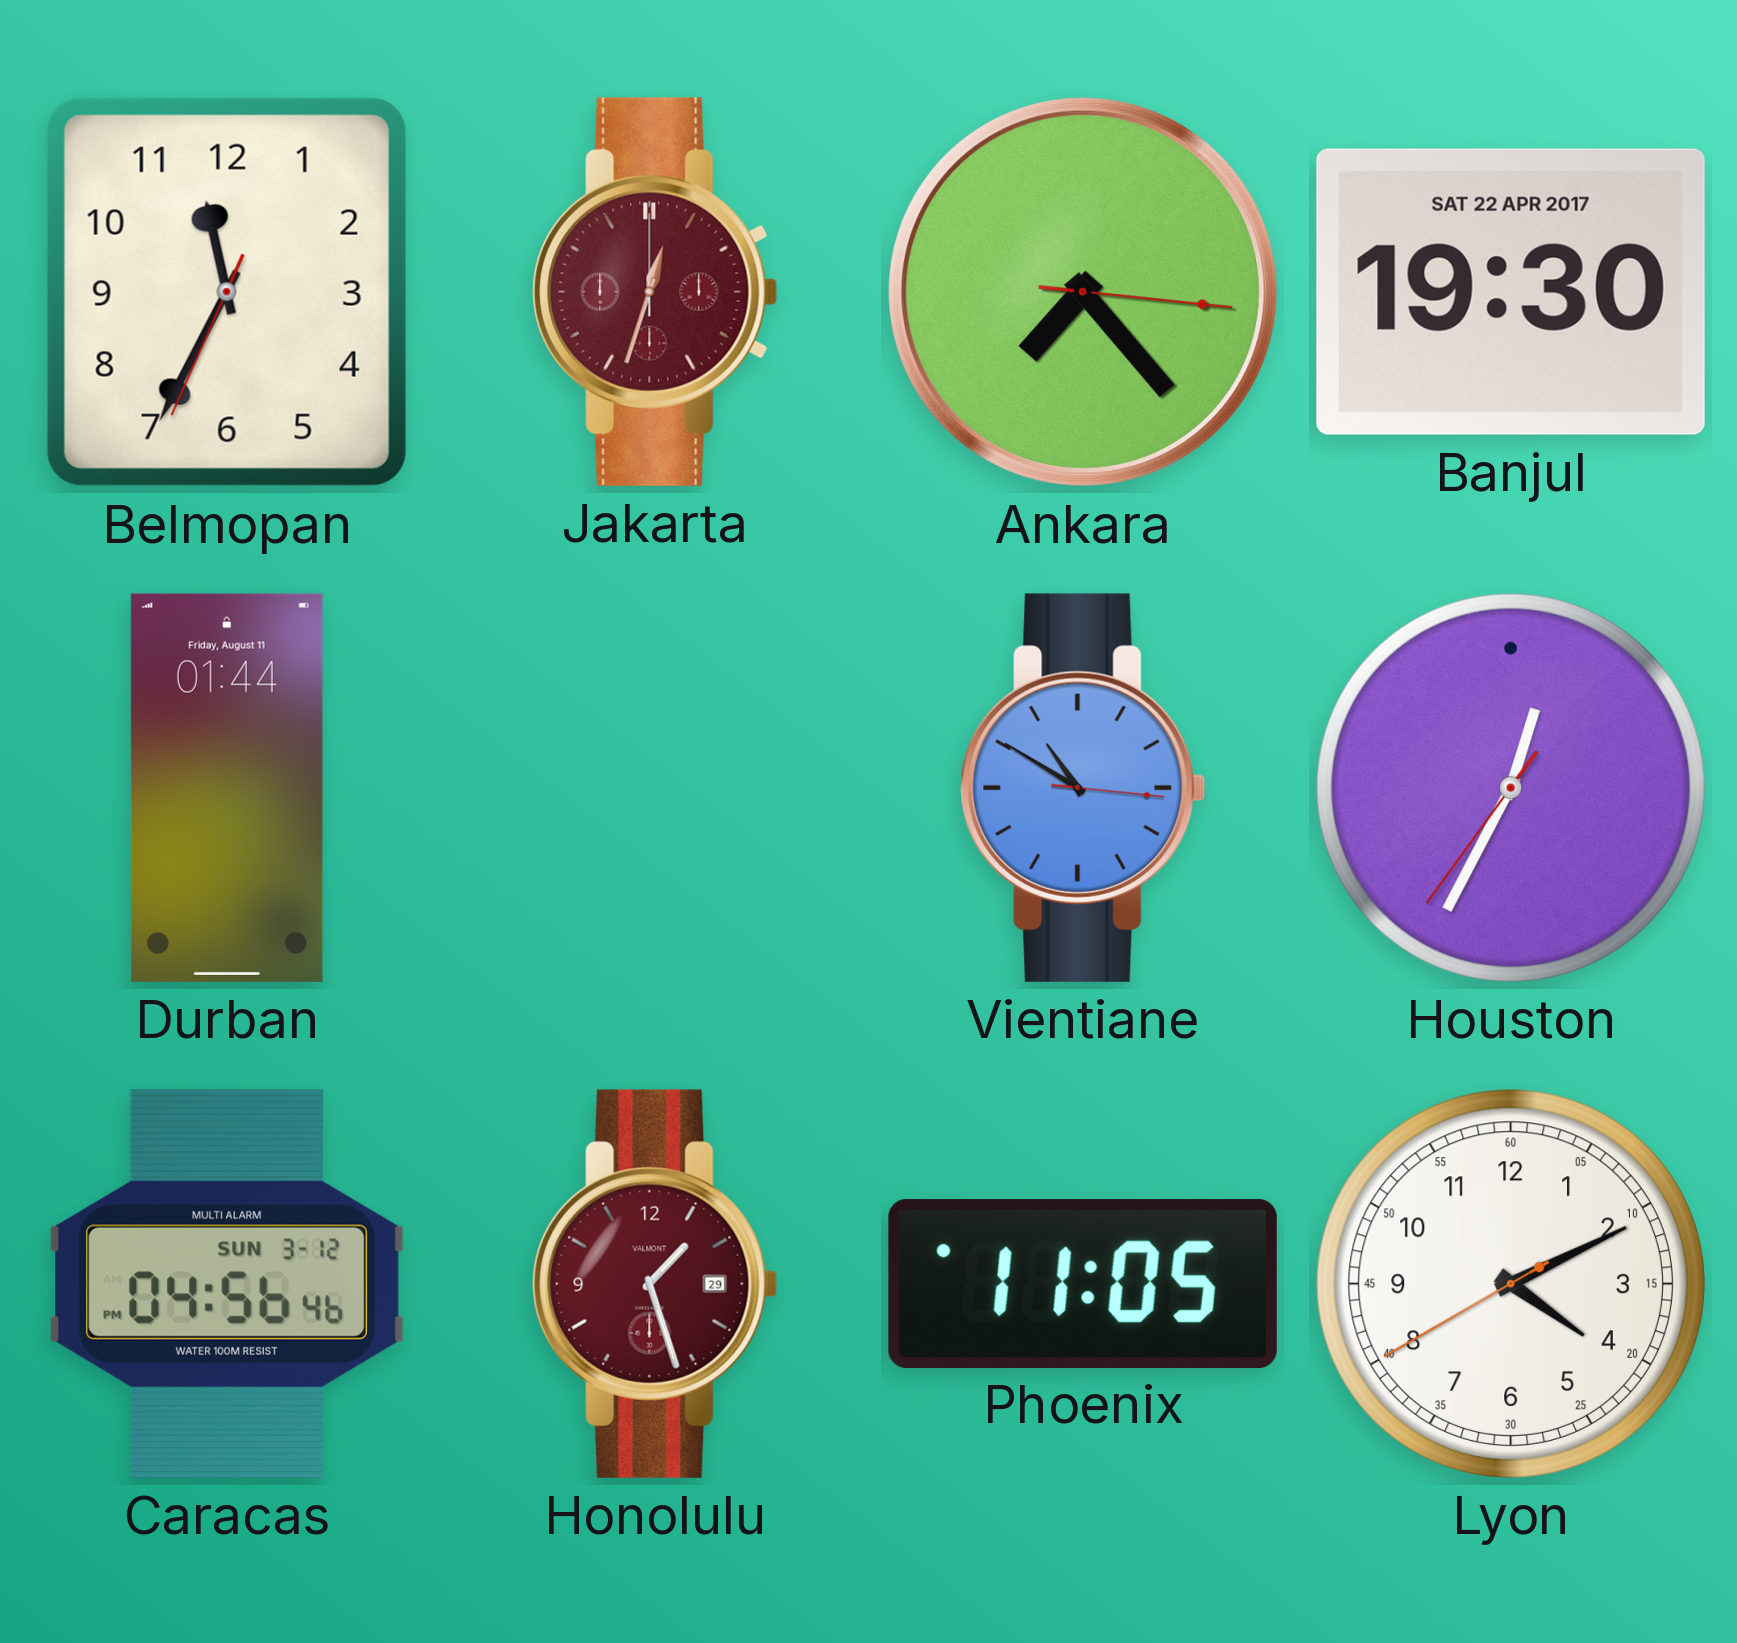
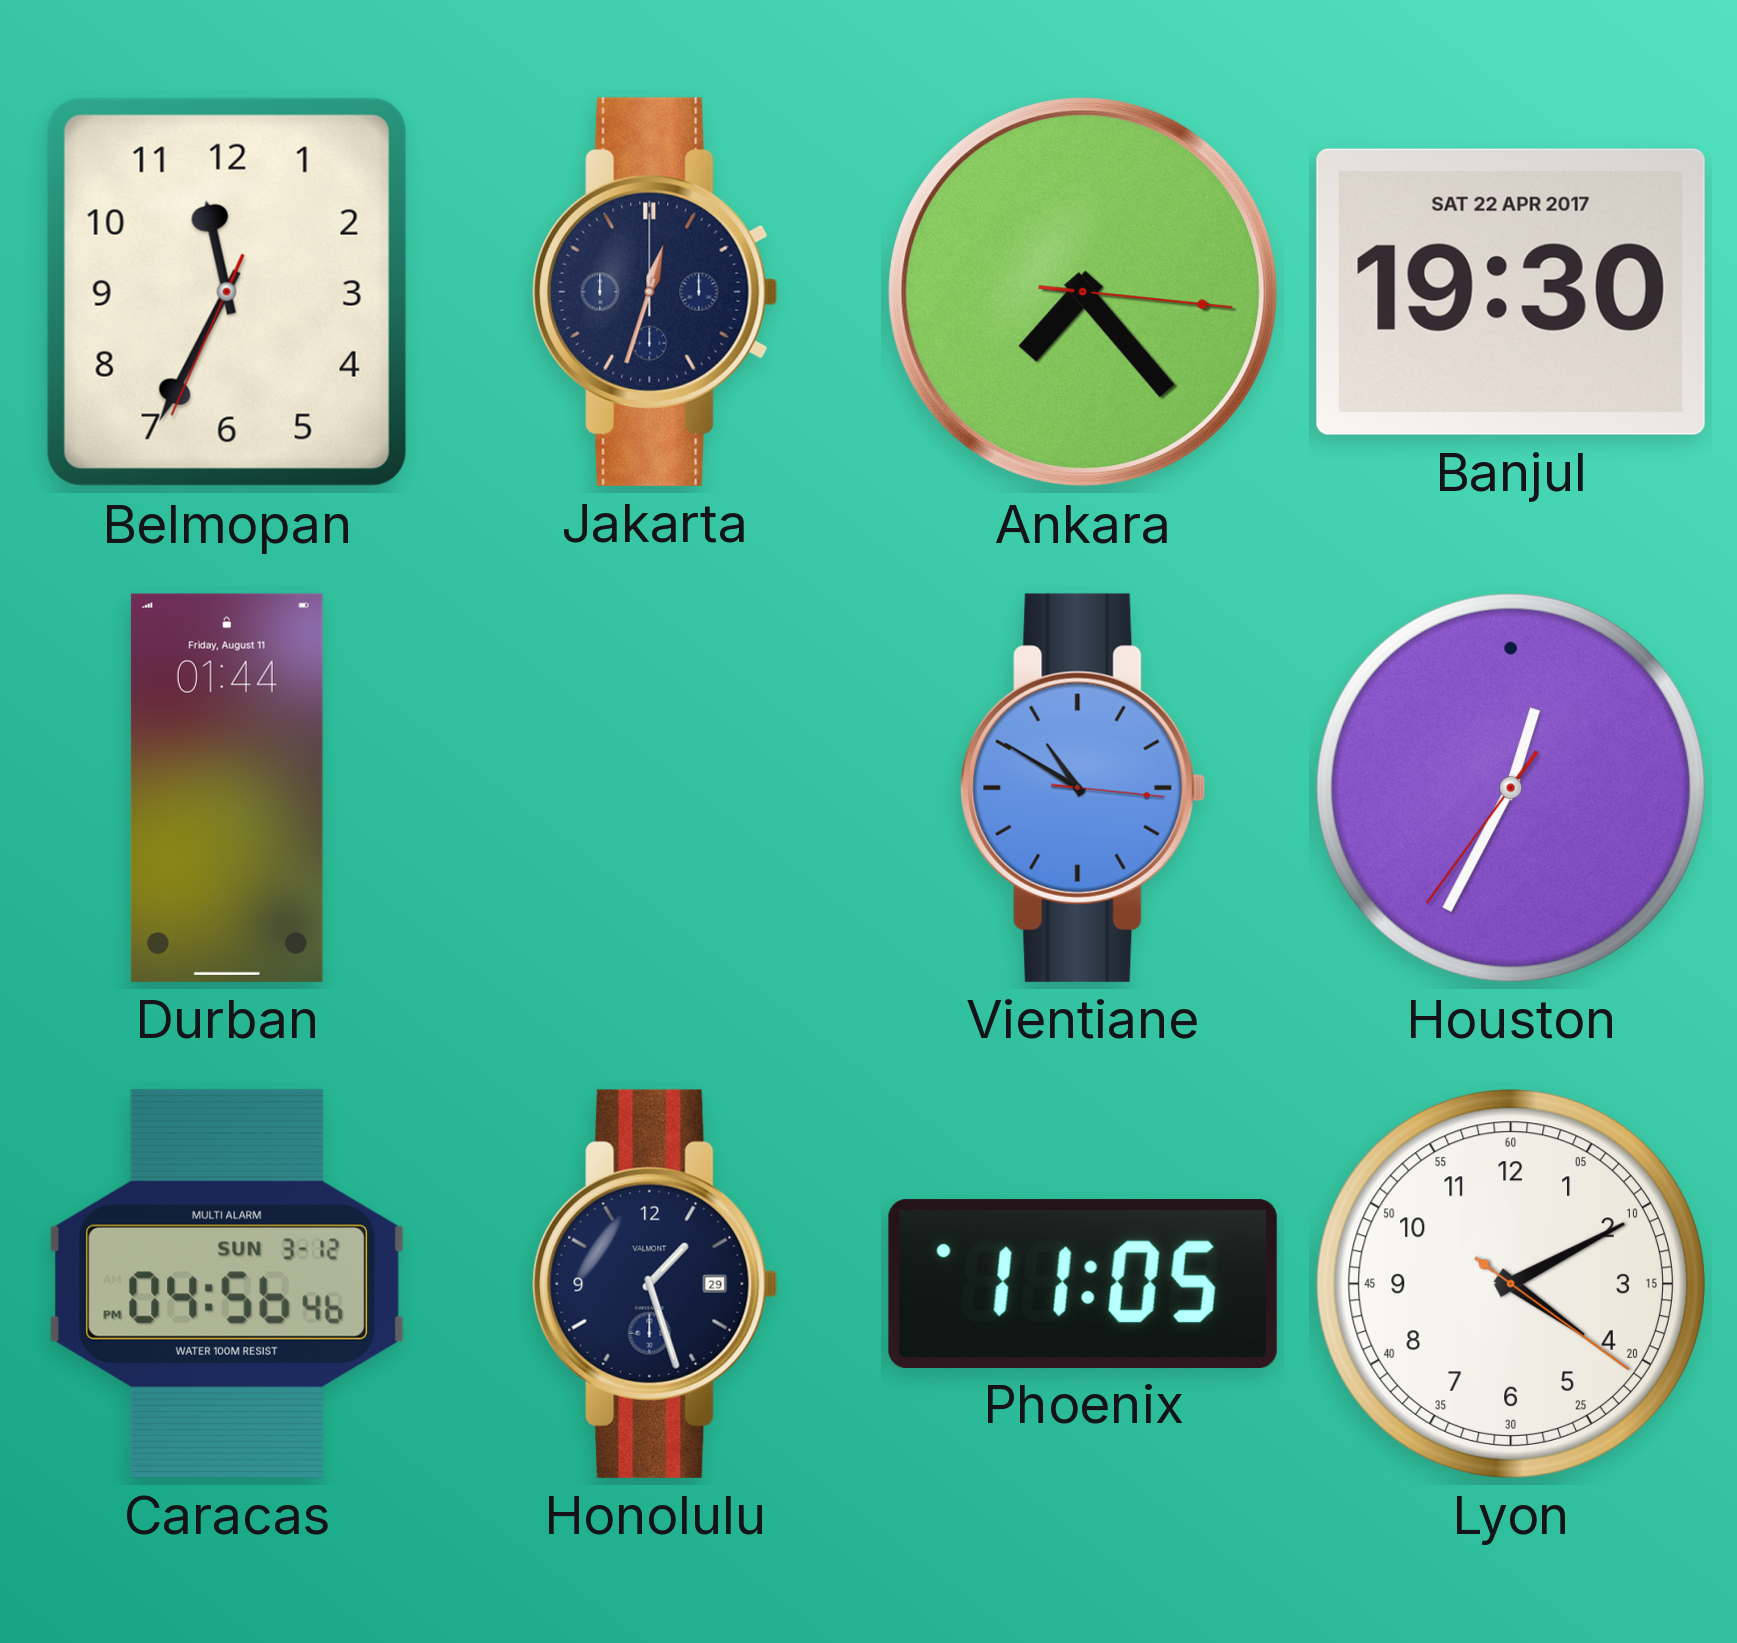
Jakarta dial: burgundy -> navy
Honolulu dial: burgundy -> navy
Lyon: 4:10:40 -> 4:10:21
